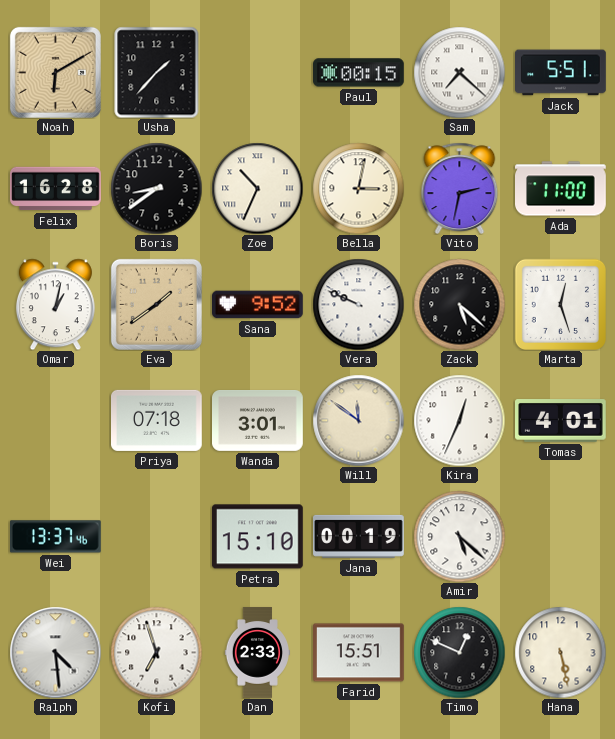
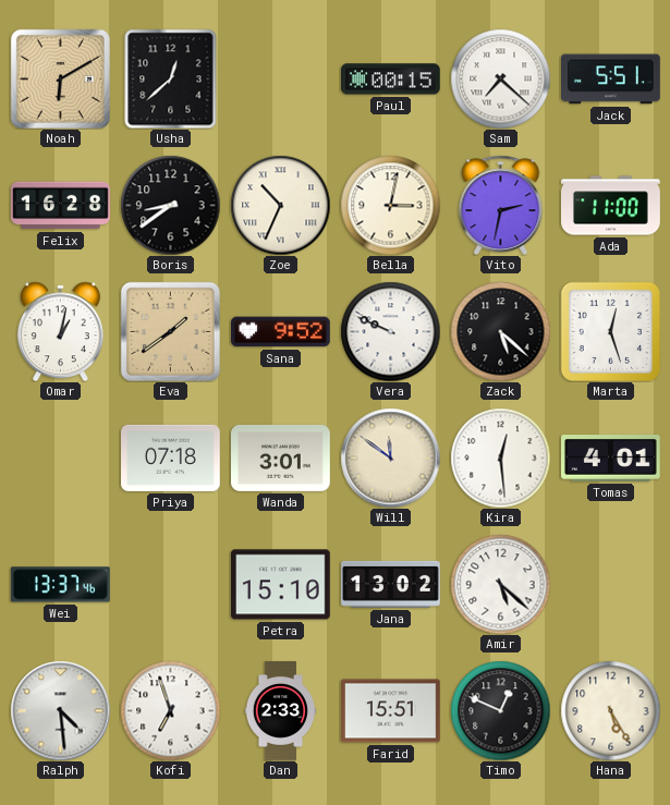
Usha: 1:37 -> 12:38
Kira: 12:34 -> 12:29
Jana: 00:19 -> 13:02
Hana: 5:28 -> 5:25
